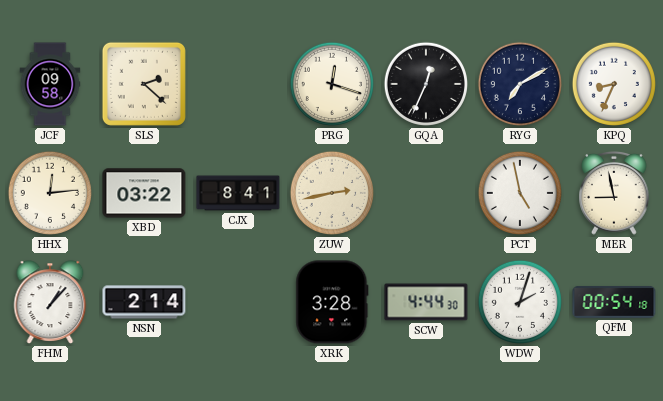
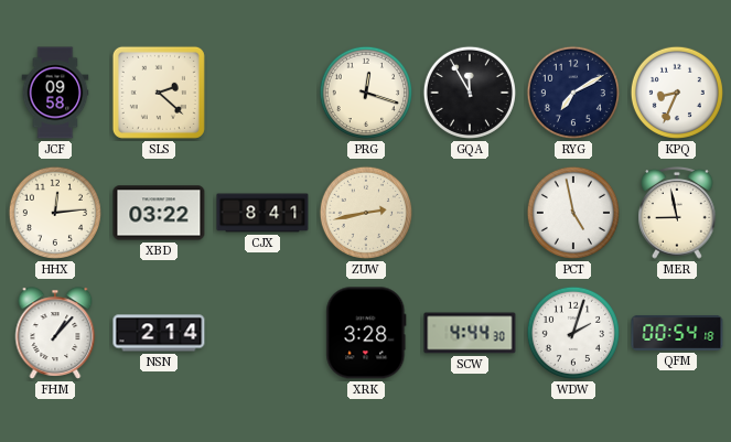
GQA: 12:34 -> 11:55
